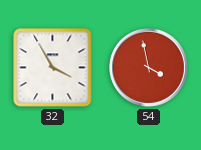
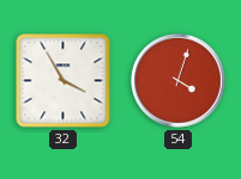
54: 3:58 -> 4:03
